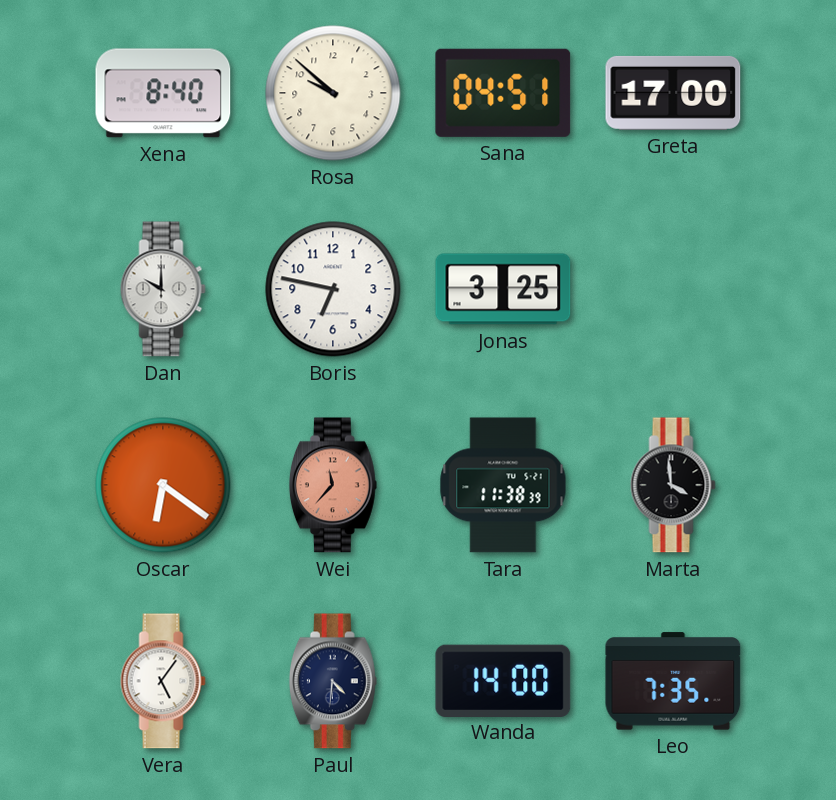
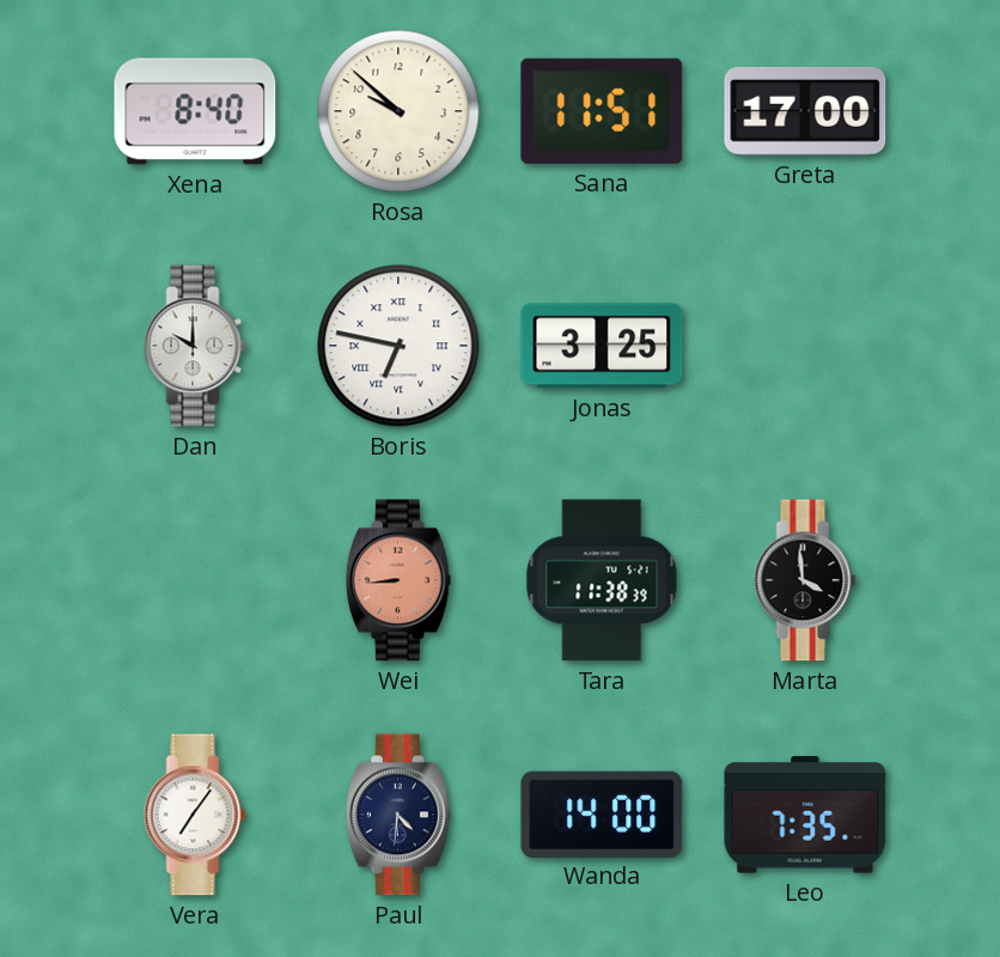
Sana: 04:51 -> 11:51
Boris numerals: Arabic -> Roman
Oscar: 6:21 -> none
Wei: 11:37 -> 8:44
Vera: 5:06 -> 7:06
